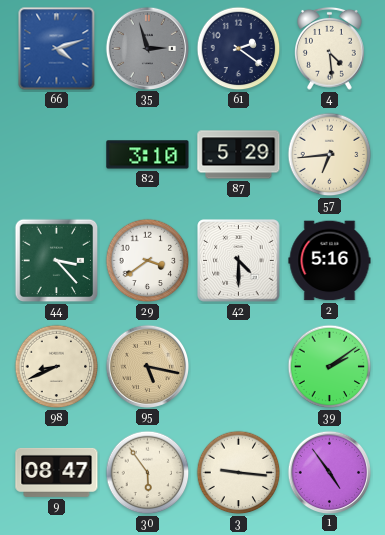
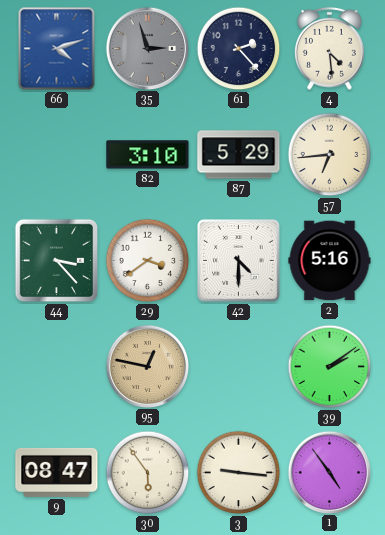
61: 2:21 -> 2:23
98: 8:41 -> none
95: 5:17 -> 12:47
